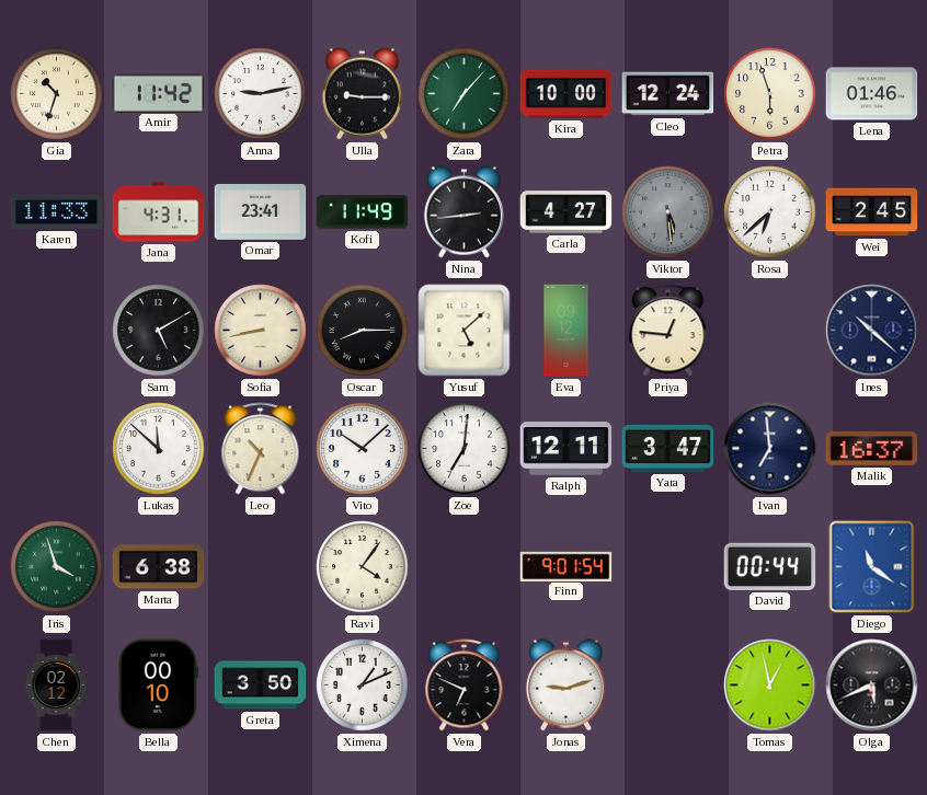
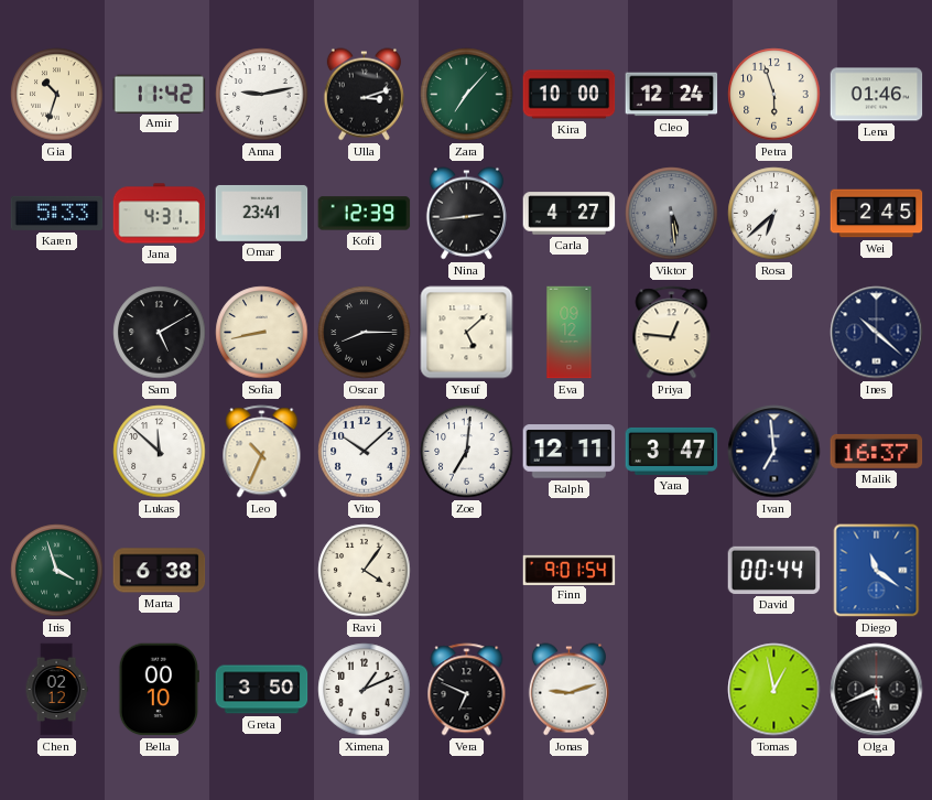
Ulla: 9:15 -> 3:12
Karen: 11:33 -> 5:33
Kofi: 11:49 -> 12:39
